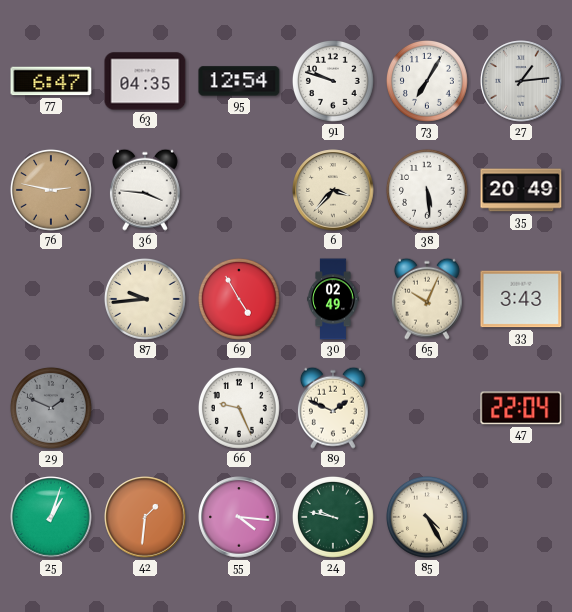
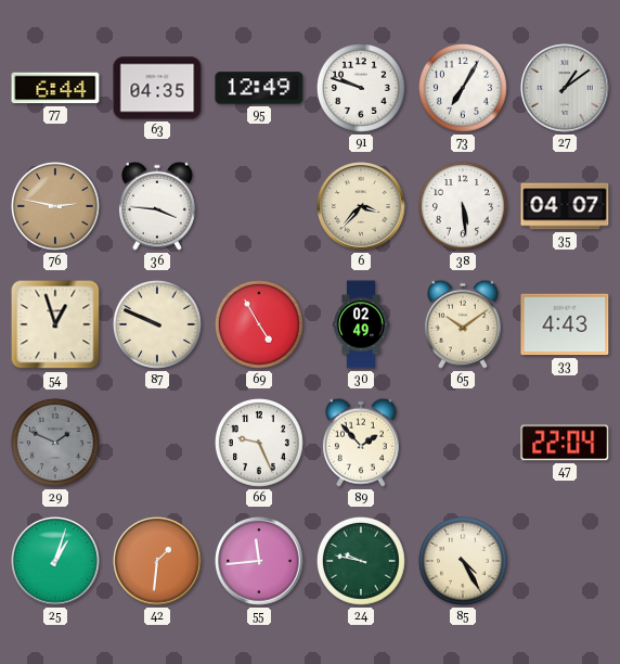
77: 6:47 -> 6:44
95: 12:54 -> 12:49
27: 1:14 -> 1:09
35: 20:49 -> 04:07
54: none -> 12:57
87: 9:44 -> 9:49
65: 10:04 -> 10:09
33: 3:43 -> 4:43
89: 1:49 -> 1:53
55: 4:16 -> 11:44
